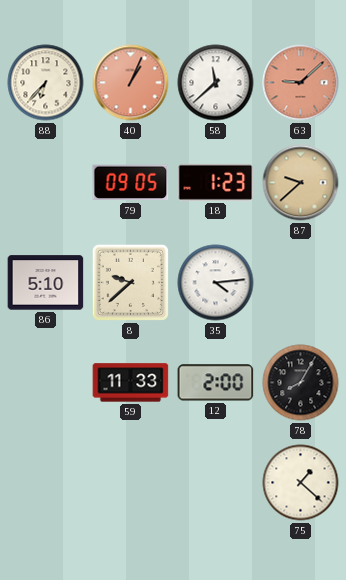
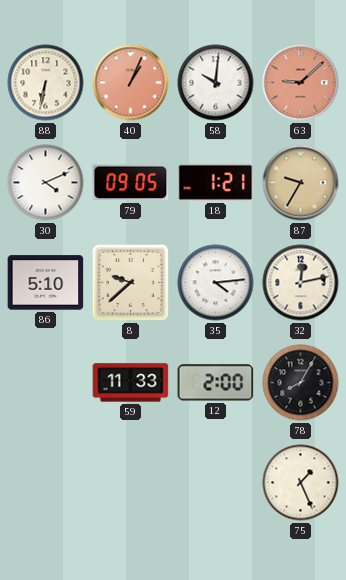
88: 6:37 -> 6:32
58: 11:38 -> 10:01
30: none -> 4:11
18: 1:23 -> 1:21
87: 9:38 -> 9:35
32: none -> 12:13
75: 1:22 -> 1:26
